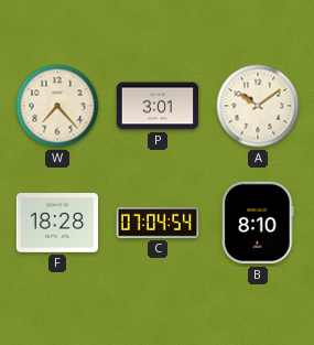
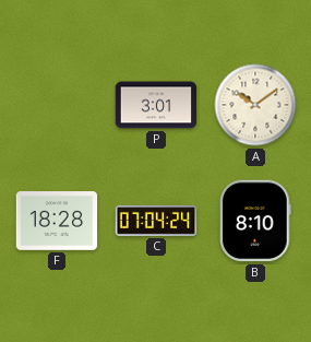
W: 7:23 -> none
C: 07:04:54 -> 07:04:24
